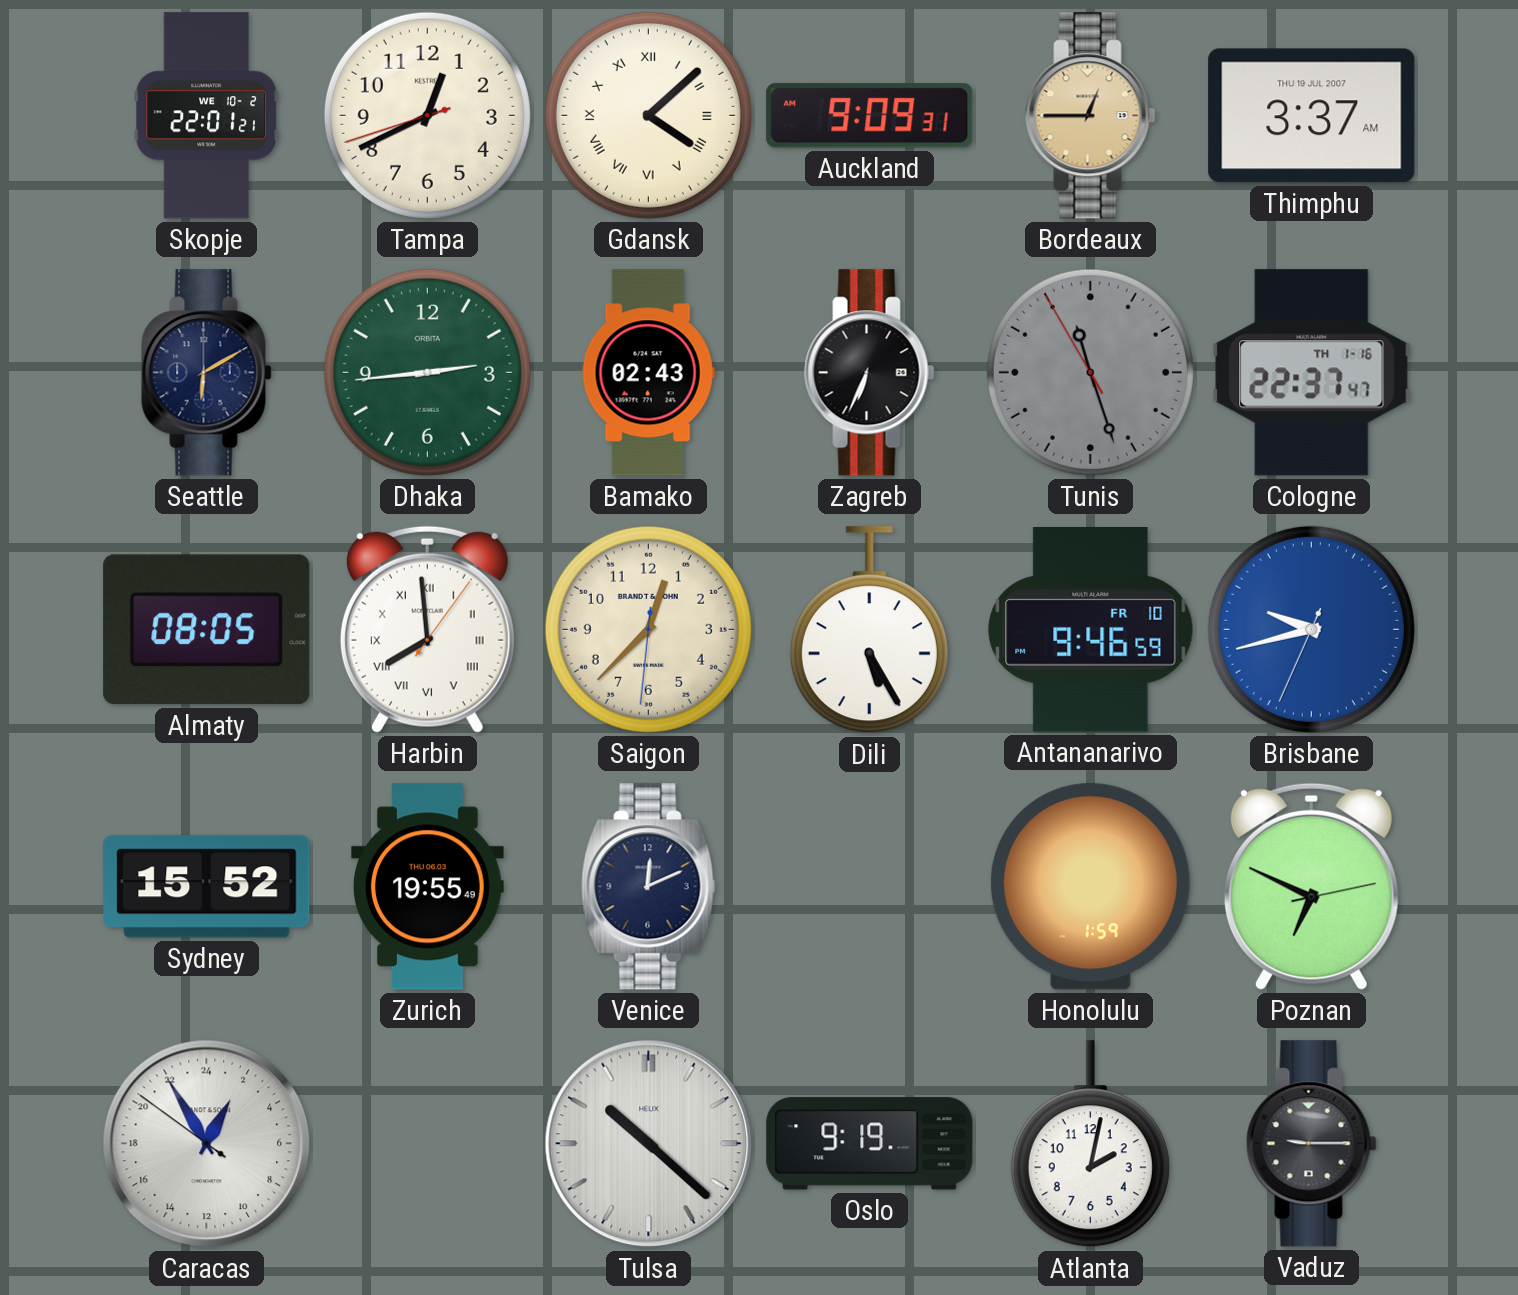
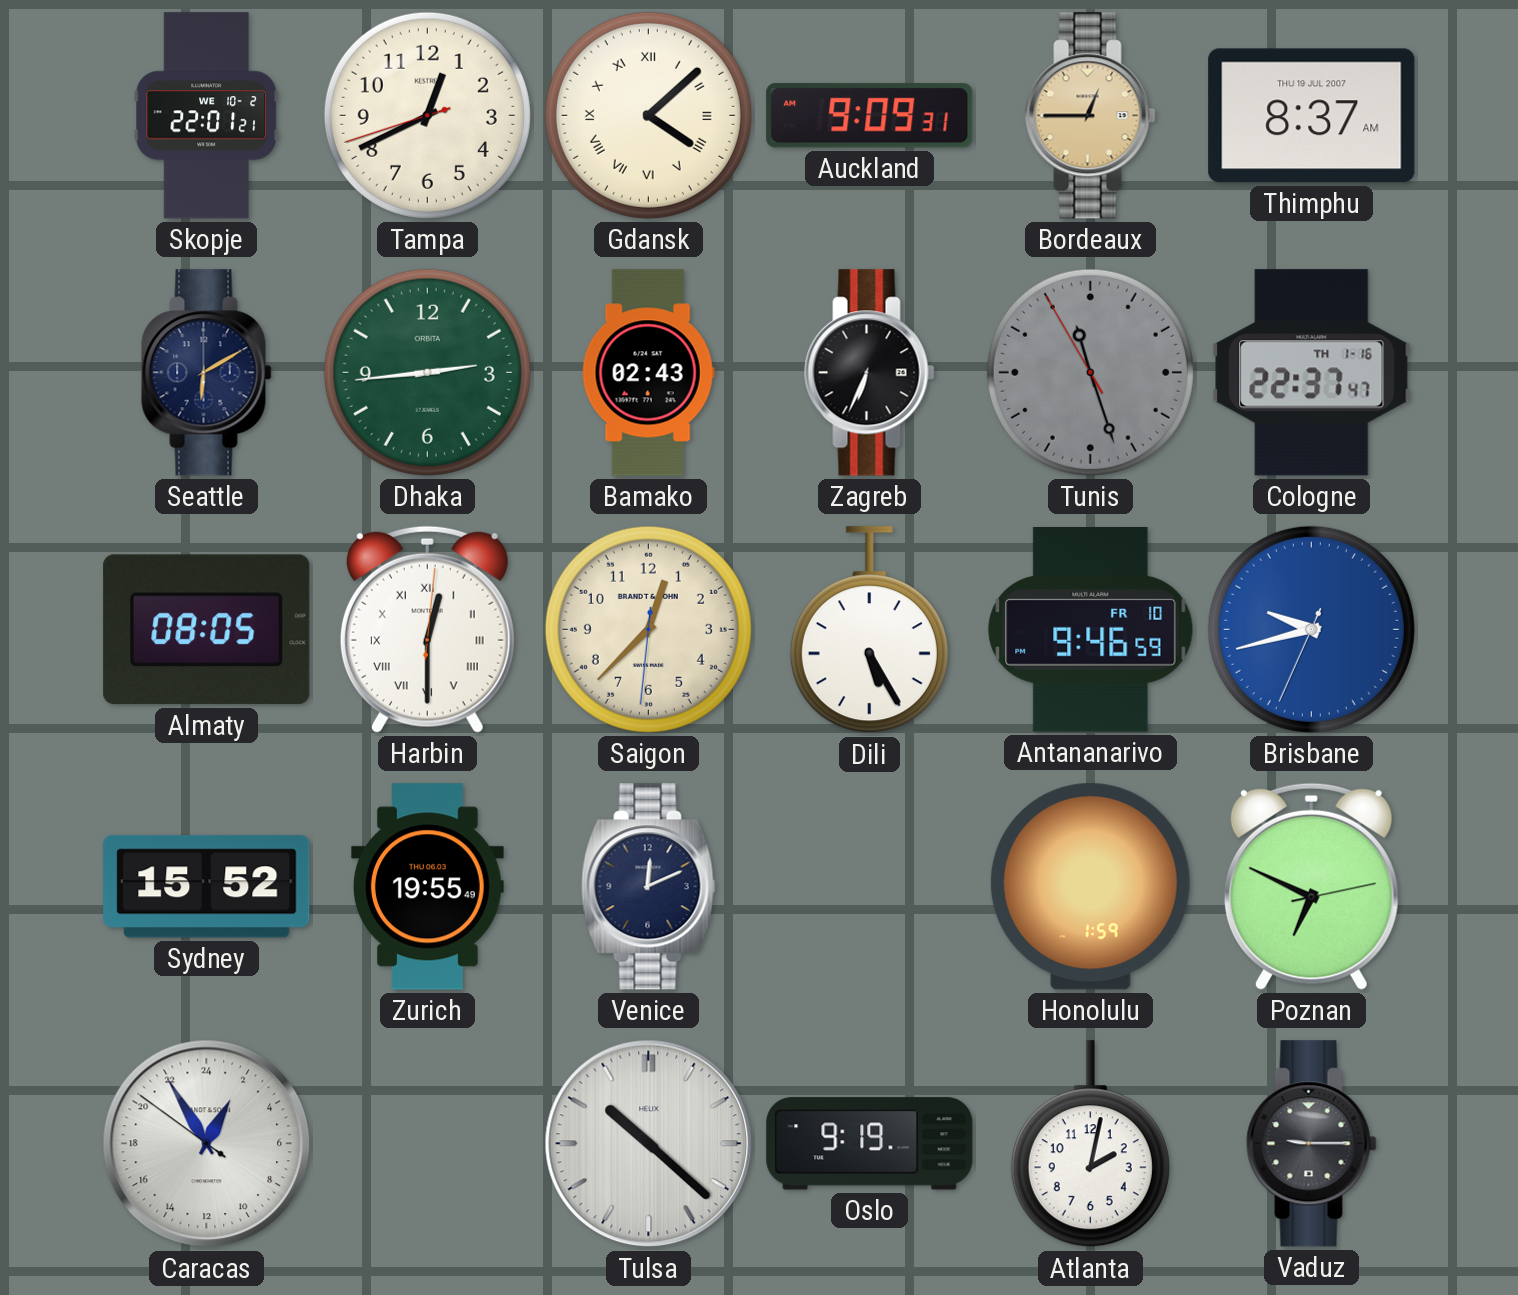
Thimphu: 3:37 -> 8:37
Harbin: 7:59 -> 12:30
